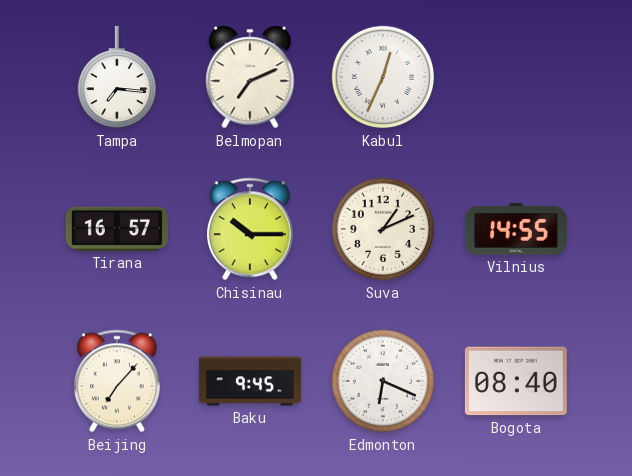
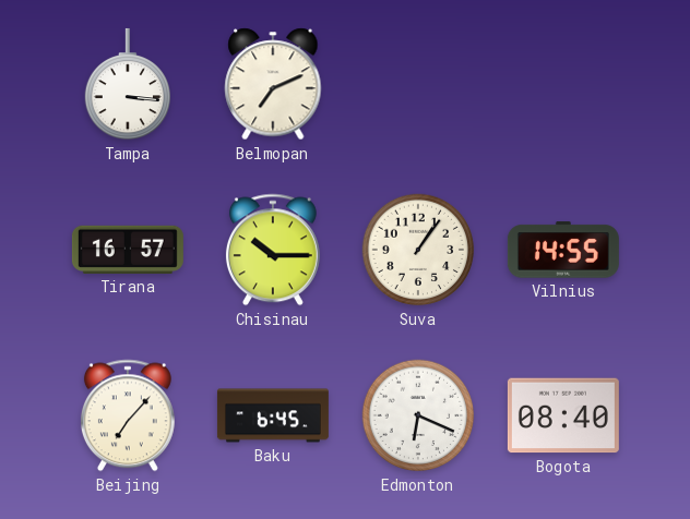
Tampa: 7:16 -> 3:16
Kabul: 12:34 -> none
Suva: 1:11 -> 1:06
Baku: 9:45 -> 6:45
